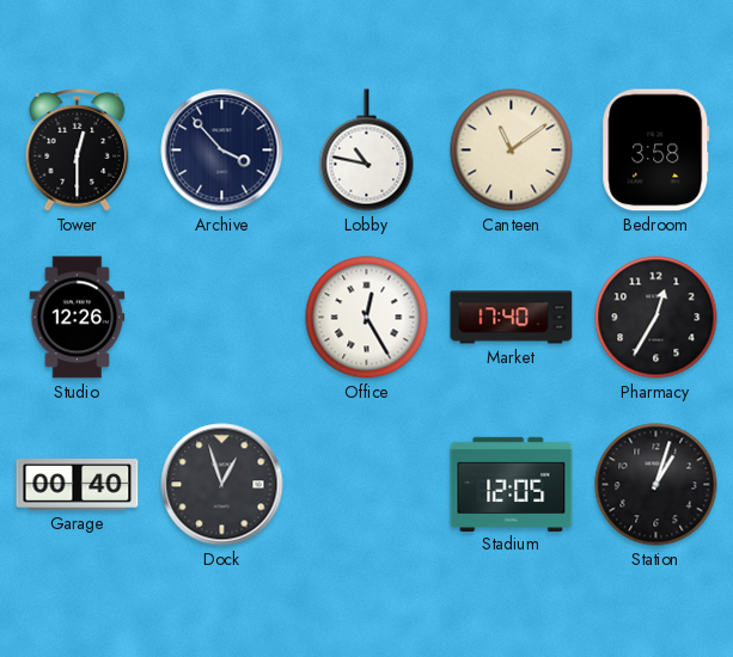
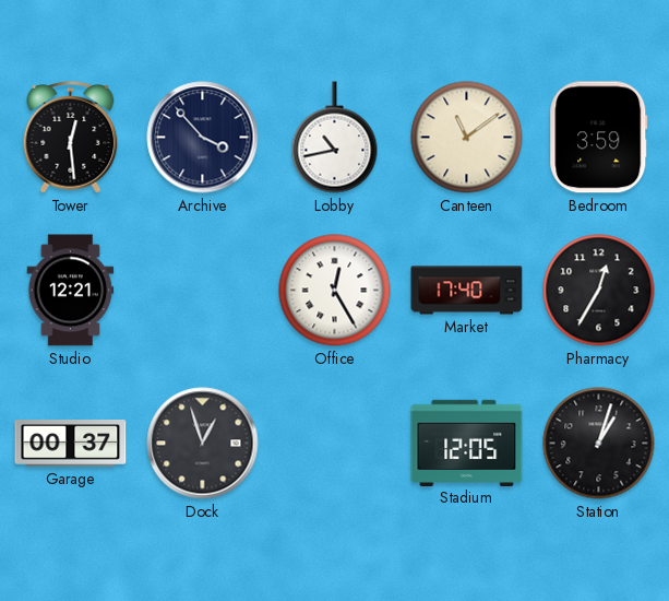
Tower: 12:30 -> 12:29
Lobby: 10:47 -> 10:43
Bedroom: 3:58 -> 3:59
Studio: 12:26 -> 12:21
Garage: 00:40 -> 00:37
